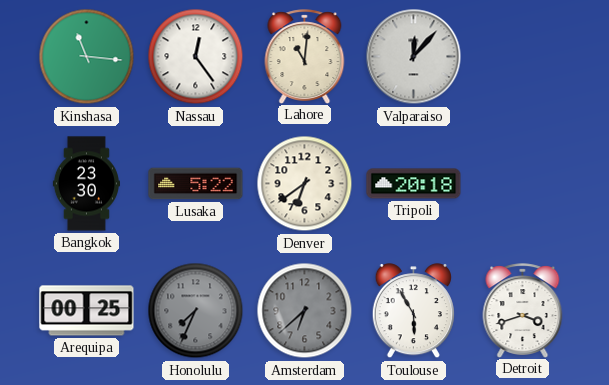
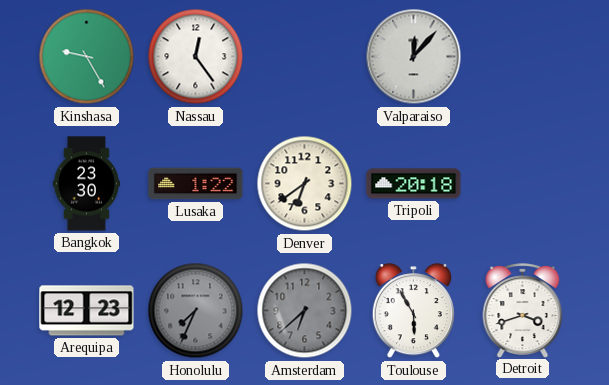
Kinshasa: 11:16 -> 9:25
Lahore: 11:01 -> none
Lusaka: 5:22 -> 1:22
Arequipa: 00:25 -> 12:23
